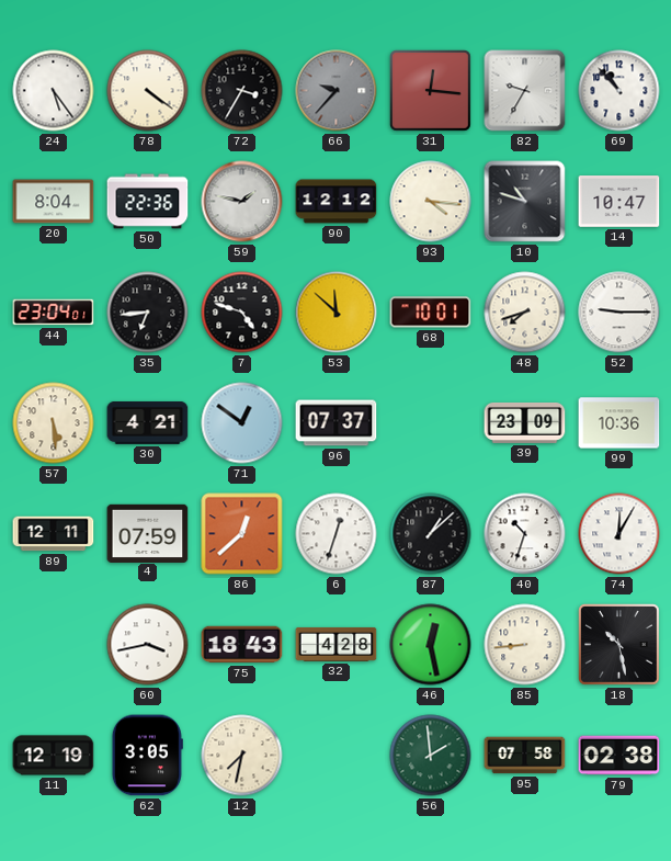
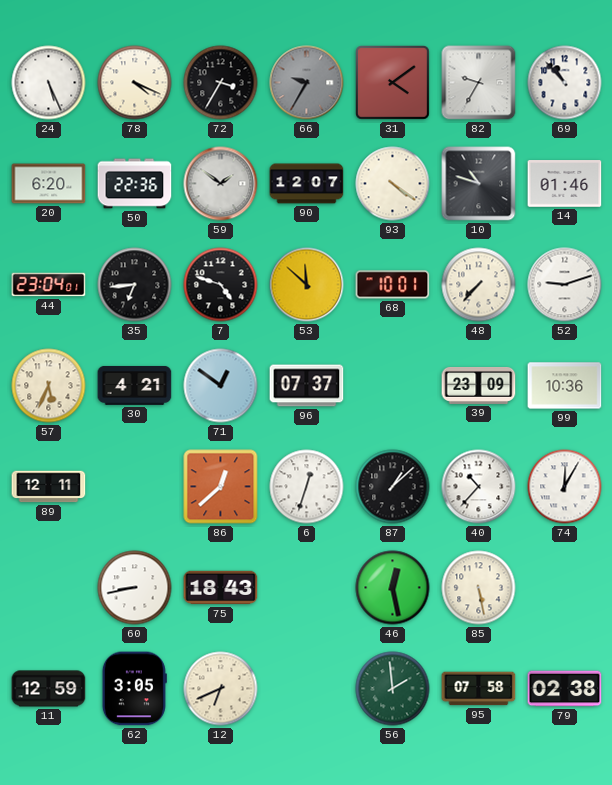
24: 5:24 -> 5:26
78: 4:21 -> 4:19
66: 9:37 -> 9:35
31: 12:16 -> 4:09
20: 8:04 -> 6:20
59: 1:47 -> 1:51
90: 12:12 -> 12:07
93: 4:16 -> 4:21
14: 10:47 -> 01:46
48: 7:42 -> 7:37
52: 9:15 -> 9:12
57: 5:29 -> 5:34
4: 07:59 -> none
40: 10:33 -> 10:37
60: 3:43 -> 8:43
32: 4:28 -> none
85: 8:44 -> 5:28
18: 10:28 -> none
11: 12:19 -> 12:59
12: 7:32 -> 6:41
